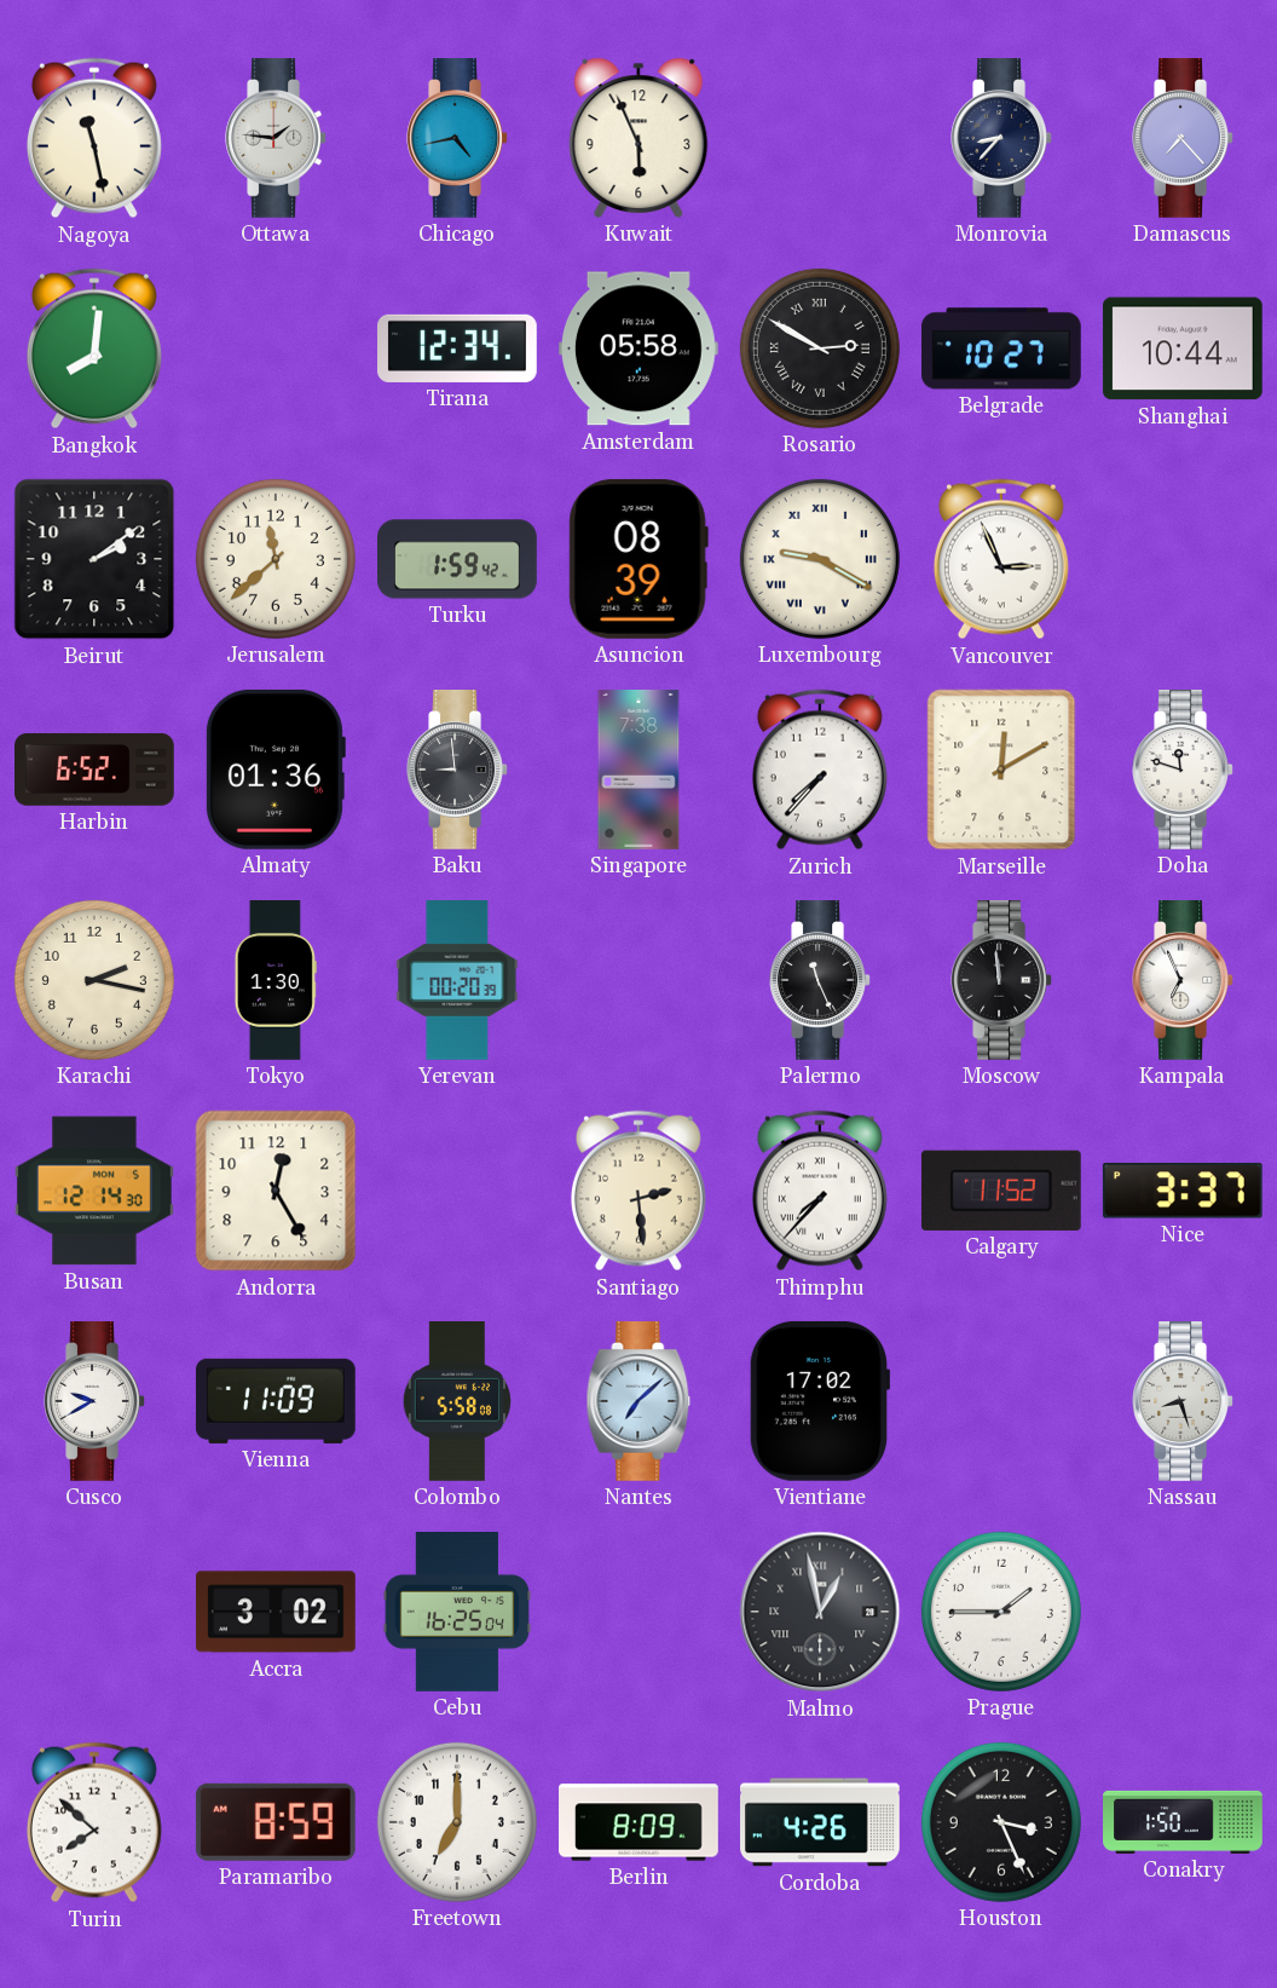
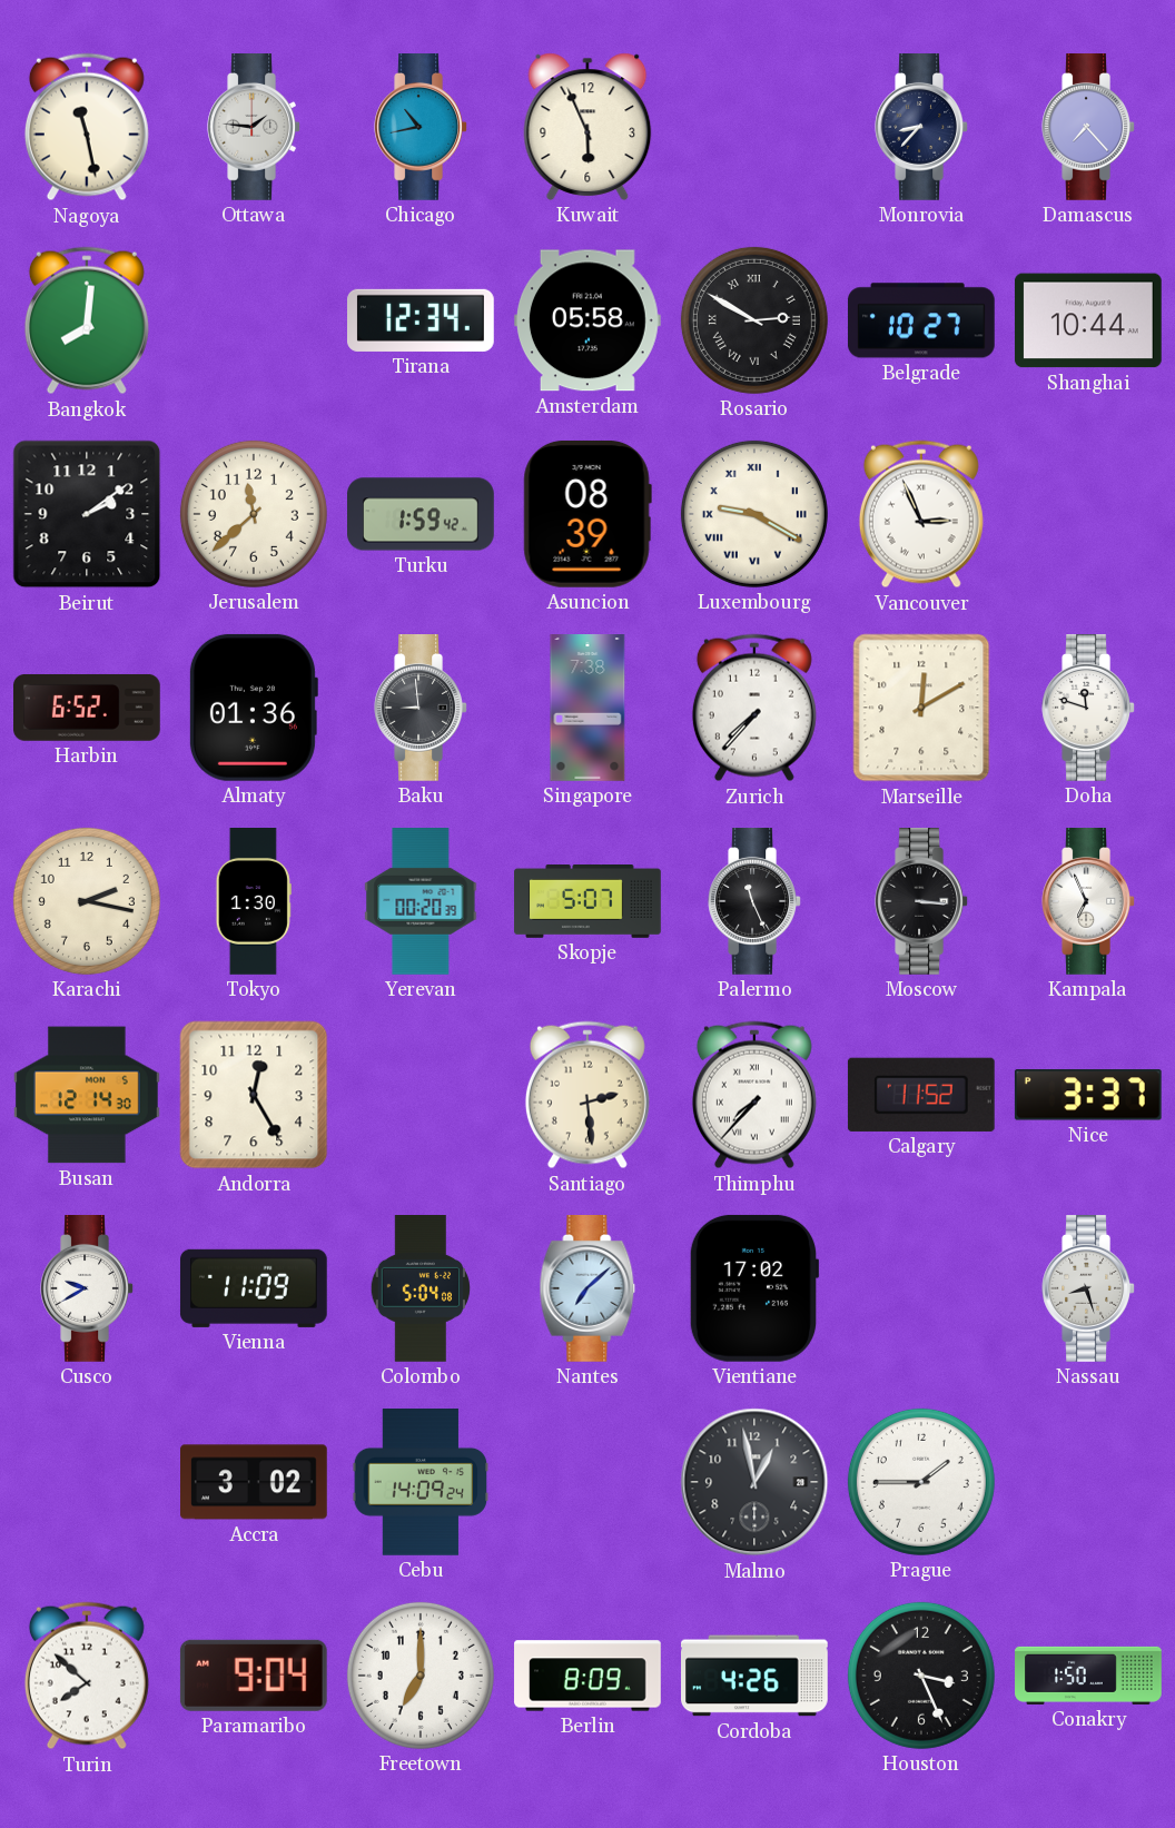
Chicago: 4:43 -> 10:43
Skopje: none -> 5:07
Moscow: 11:59 -> 3:16
Colombo: 5:58 -> 5:04
Cebu: 16:25 -> 14:09
Malmo numerals: Roman -> Arabic
Paramaribo: 8:59 -> 9:04
